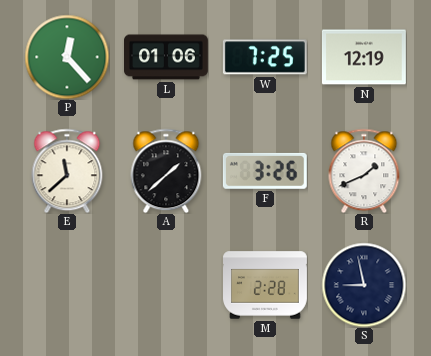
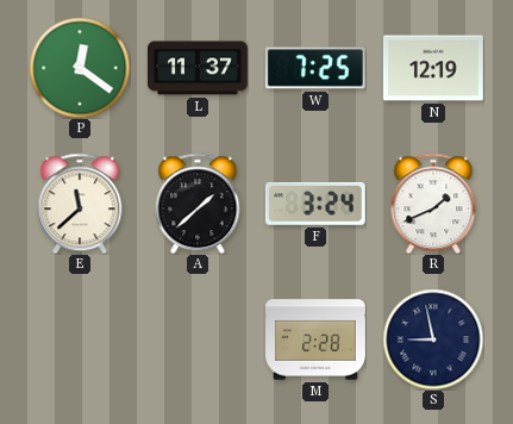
P: 12:23 -> 12:21
L: 01:06 -> 11:37
F: 3:26 -> 3:24
